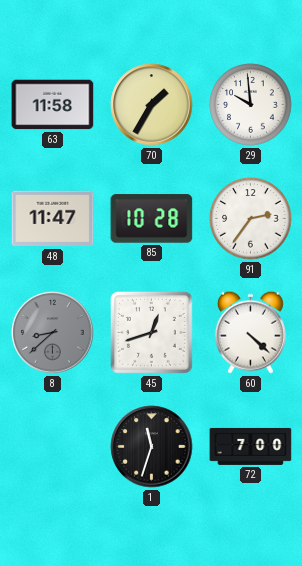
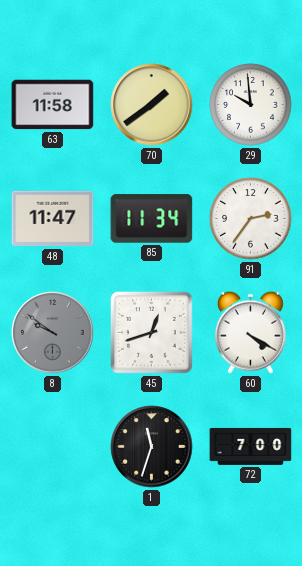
70: 1:35 -> 1:39
85: 10:28 -> 11:34
8: 8:38 -> 9:51
60: 4:22 -> 4:20
